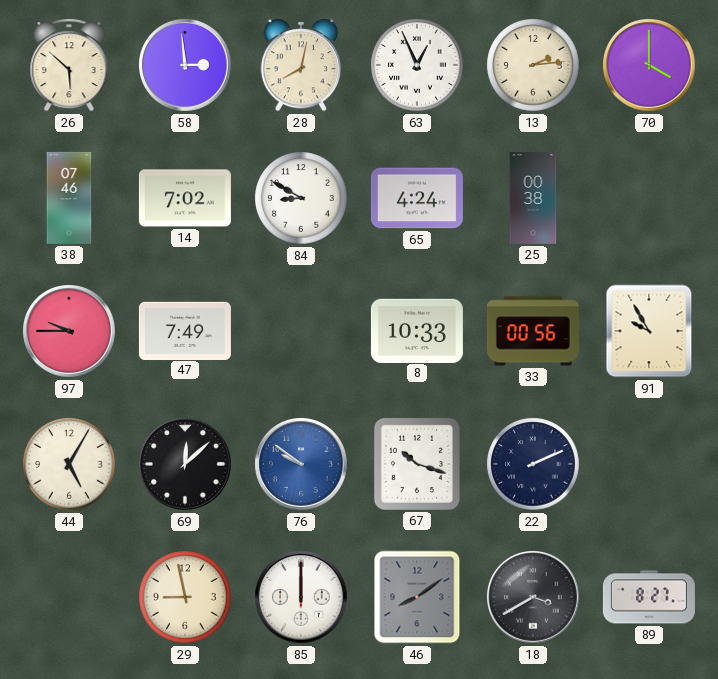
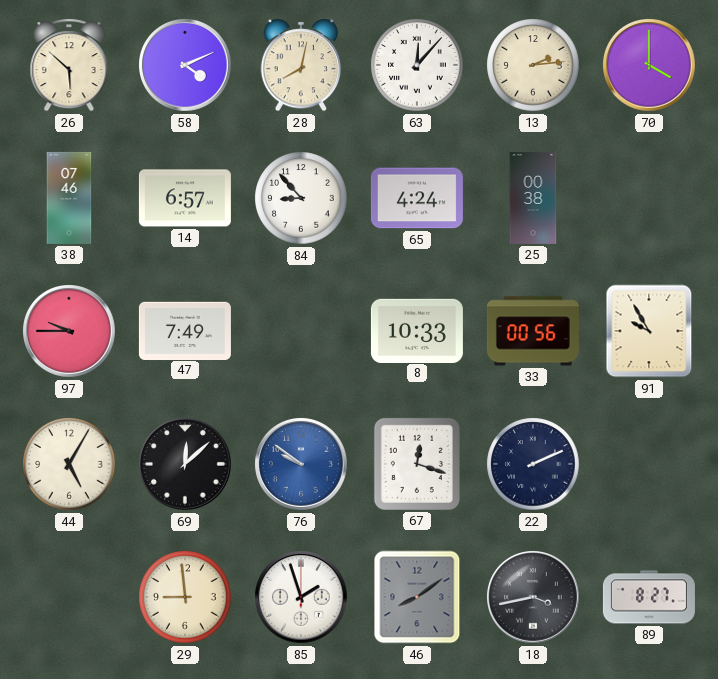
58: 2:59 -> 4:11
63: 12:56 -> 12:07
14: 7:02 -> 6:57
84: 8:50 -> 8:53
67: 10:18 -> 12:18
29: 8:58 -> 8:59
85: 12:00 -> 1:57
18: 3:40 -> 3:43
